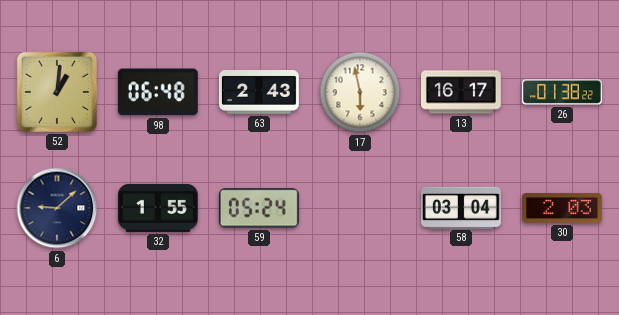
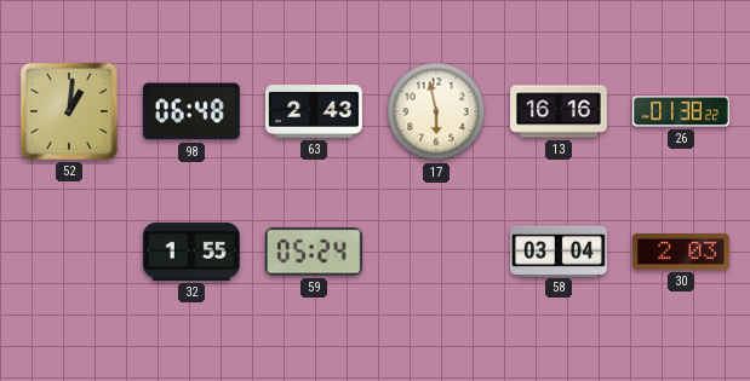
13: 16:17 -> 16:16
6: 9:08 -> none
